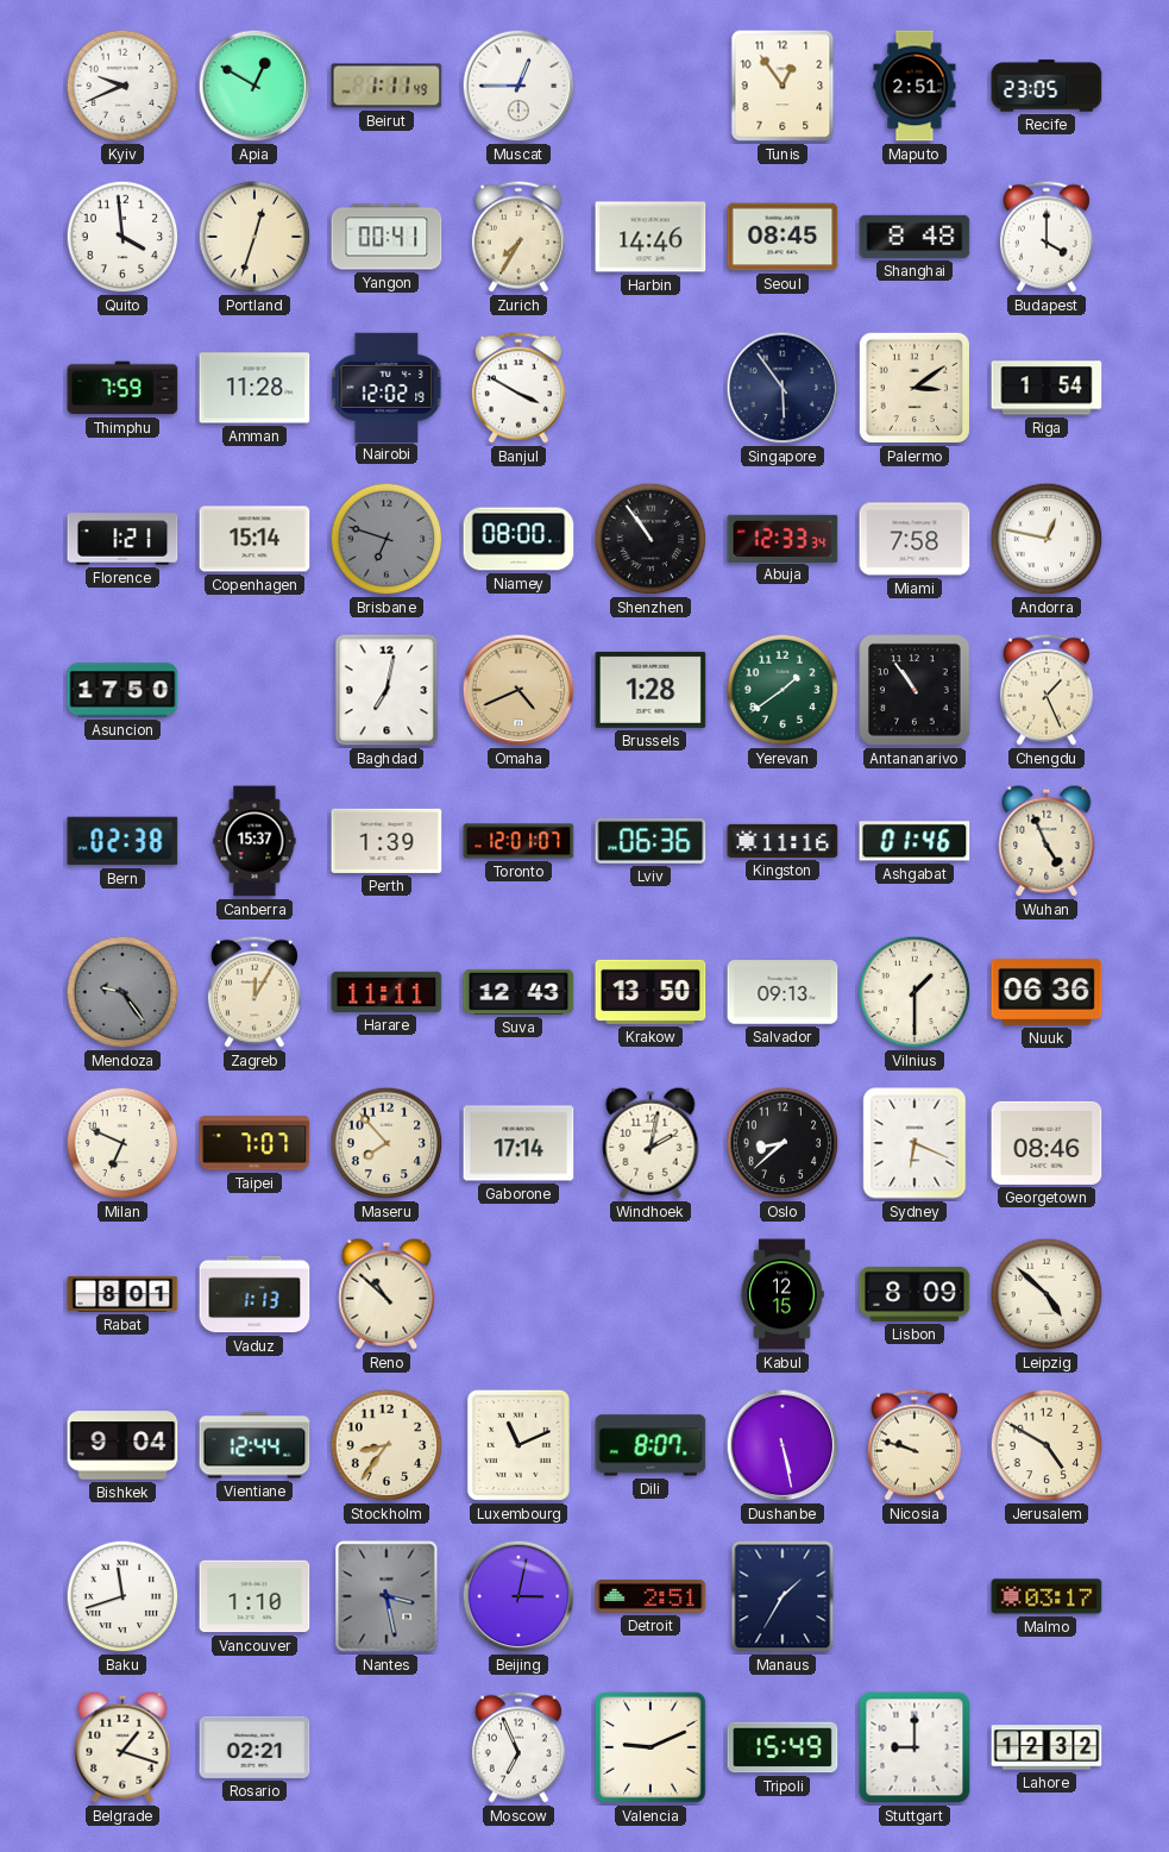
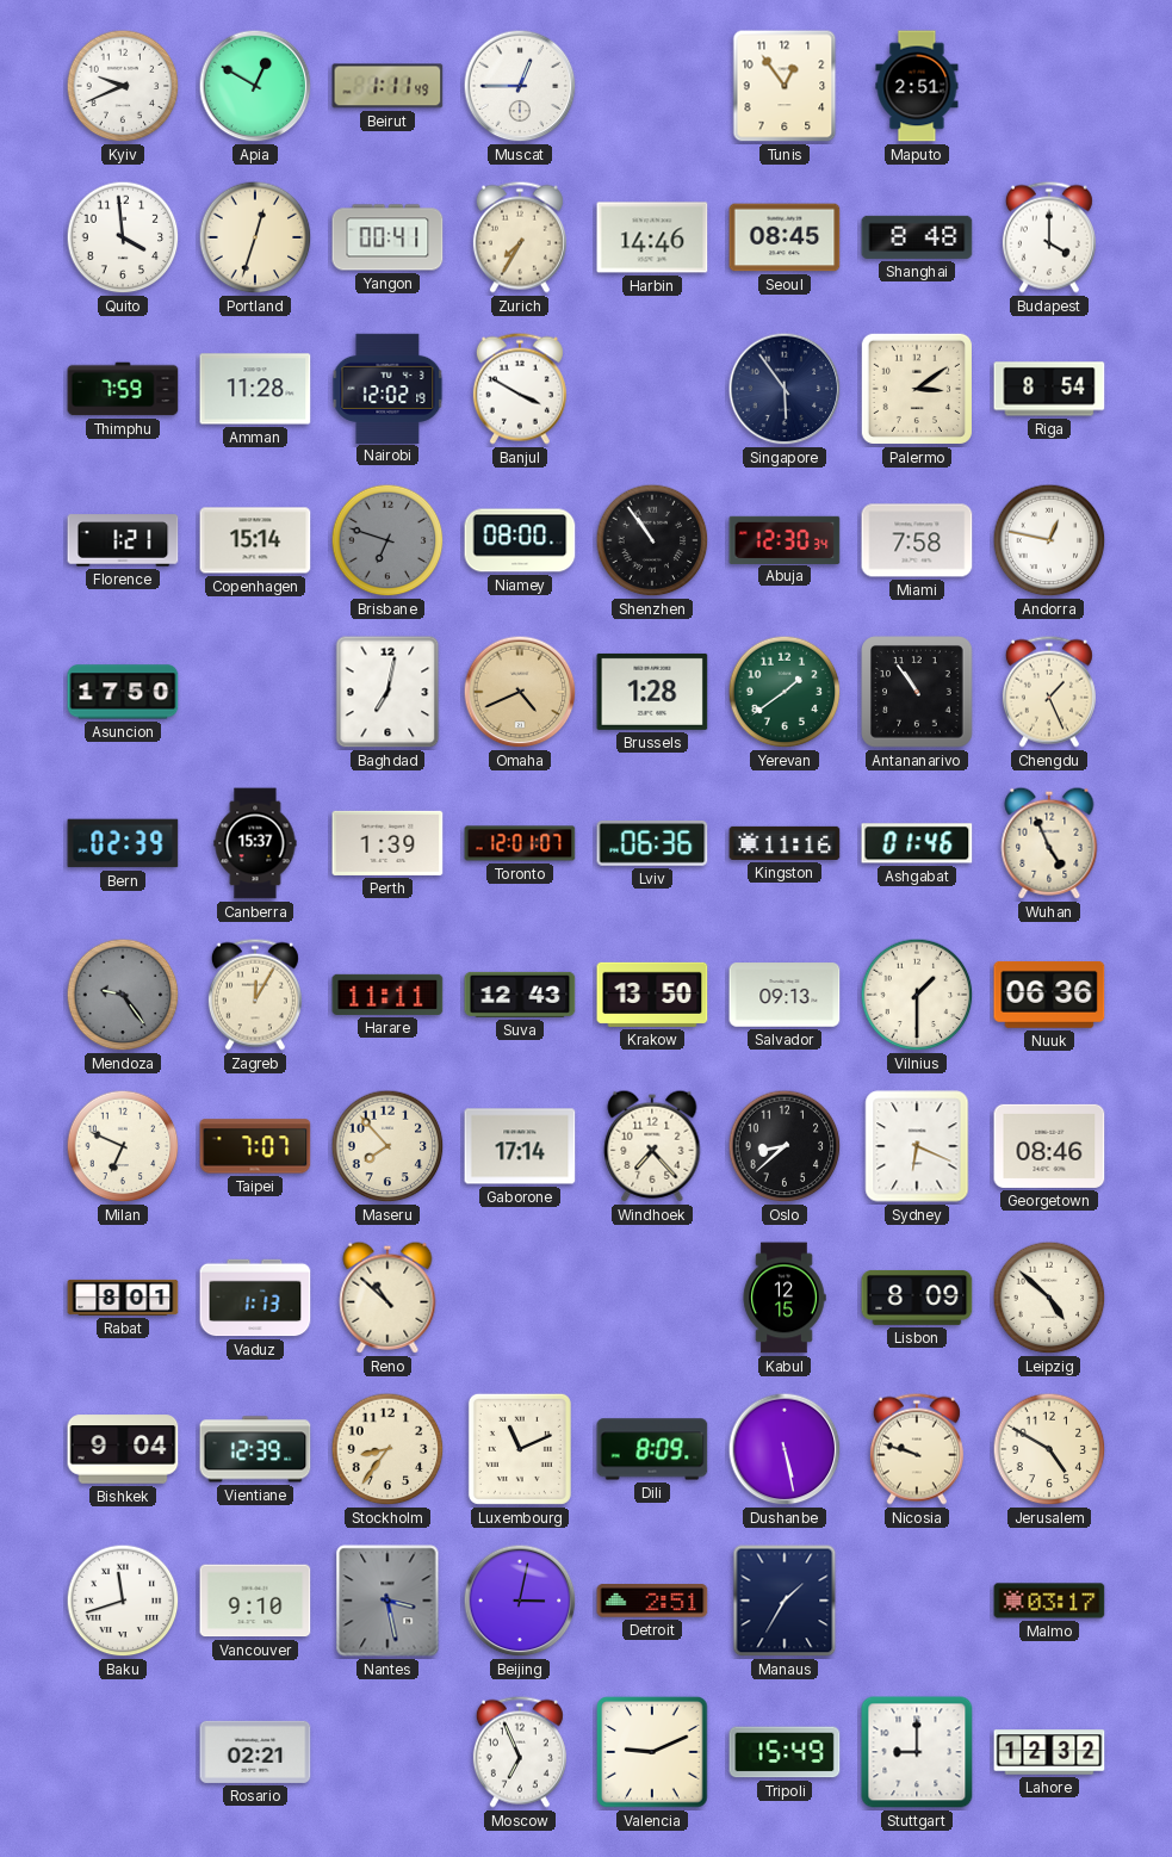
Recife: 23:05 -> none
Riga: 1:54 -> 8:54
Abuja: 12:33 -> 12:30
Bern: 02:38 -> 02:39
Windhoek: 2:02 -> 7:23
Vientiane: 12:44 -> 12:39
Dili: 8:07 -> 8:09
Vancouver: 1:10 -> 9:10
Belgrade: 1:18 -> none
